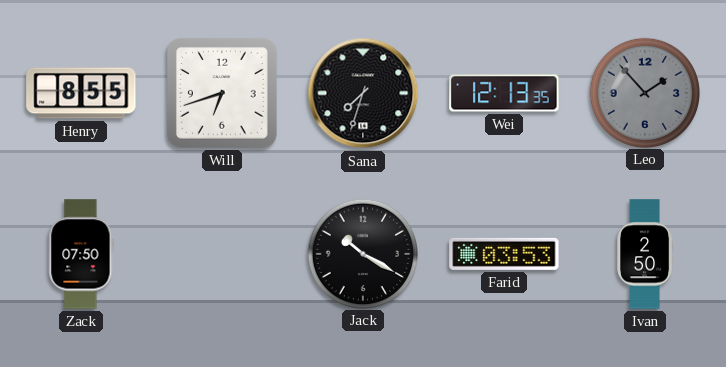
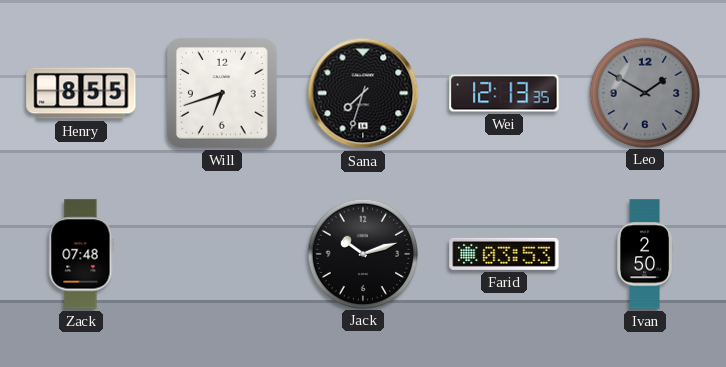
Leo: 1:53 -> 1:50
Zack: 07:50 -> 07:48
Jack: 10:20 -> 10:12
